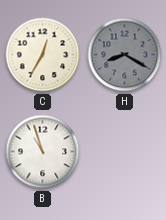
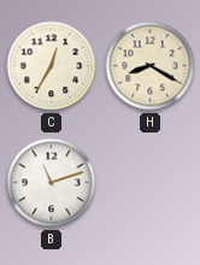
H dial: grey -> cream
B: 10:57 -> 11:12
